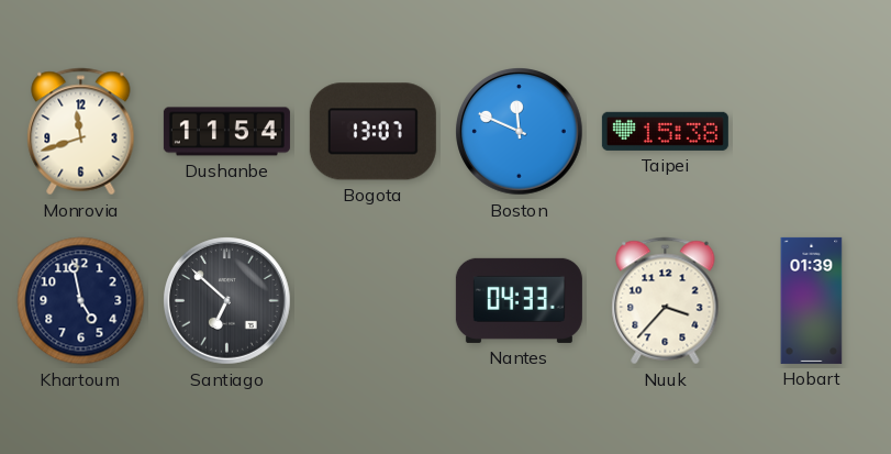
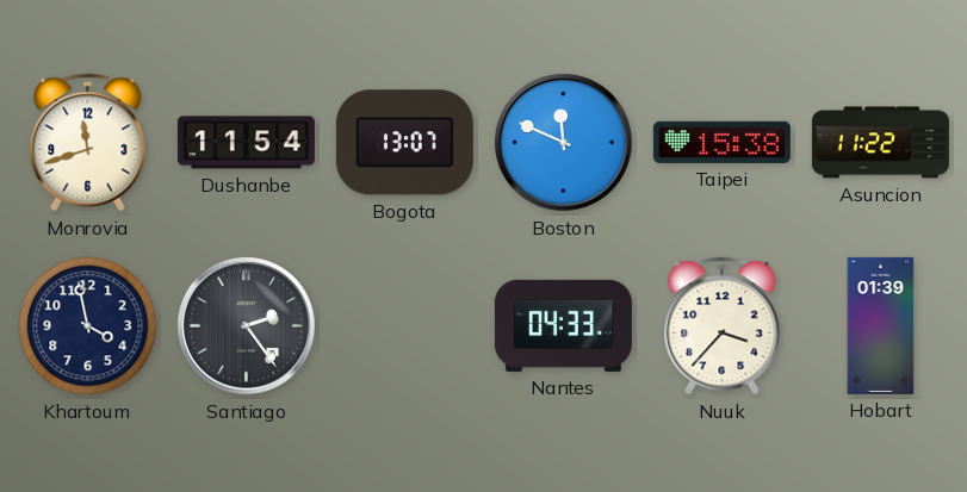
Asuncion: none -> 11:22
Khartoum: 4:58 -> 3:58
Santiago: 6:52 -> 2:24
